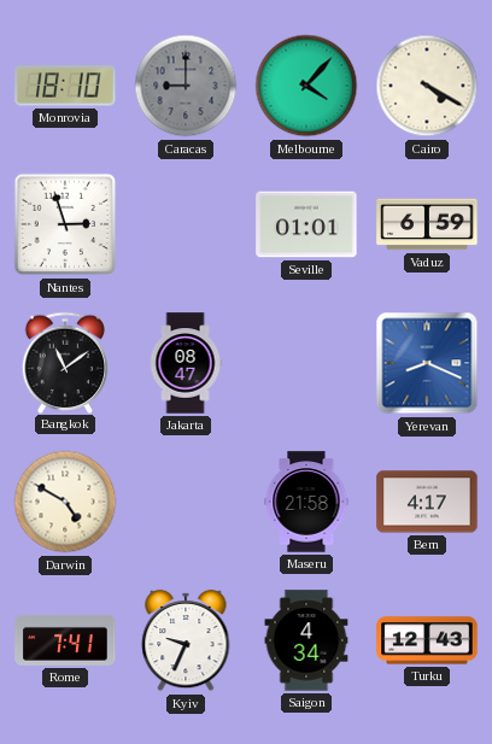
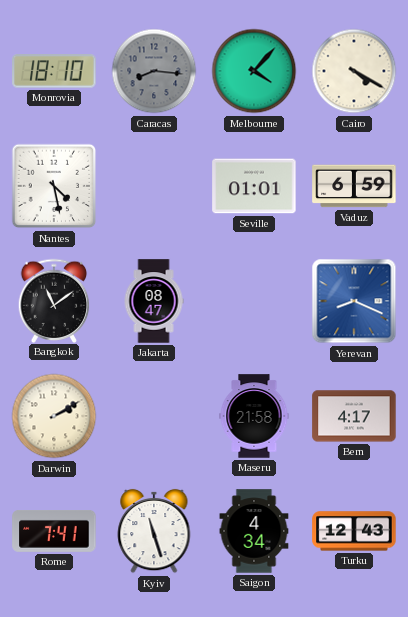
Caracas: 9:00 -> 8:16
Nantes: 2:57 -> 4:28
Darwin: 4:50 -> 2:10
Kyiv: 9:34 -> 11:27
